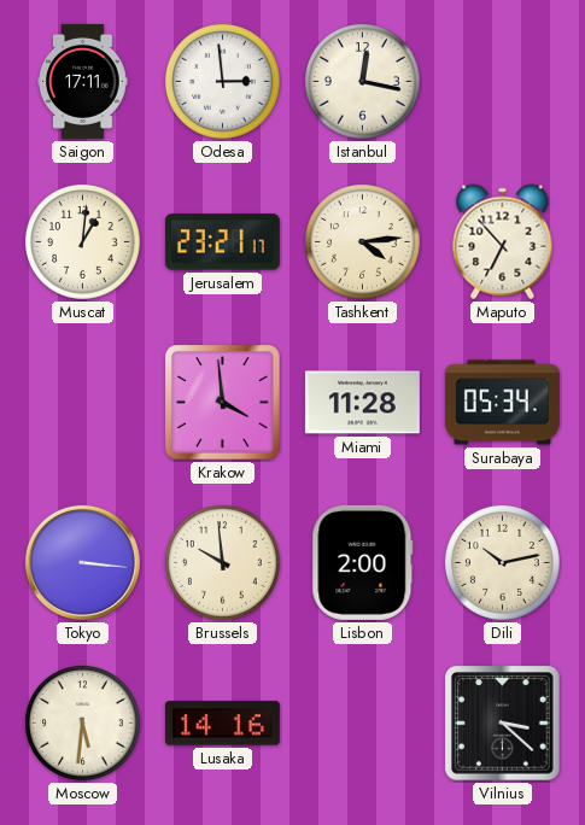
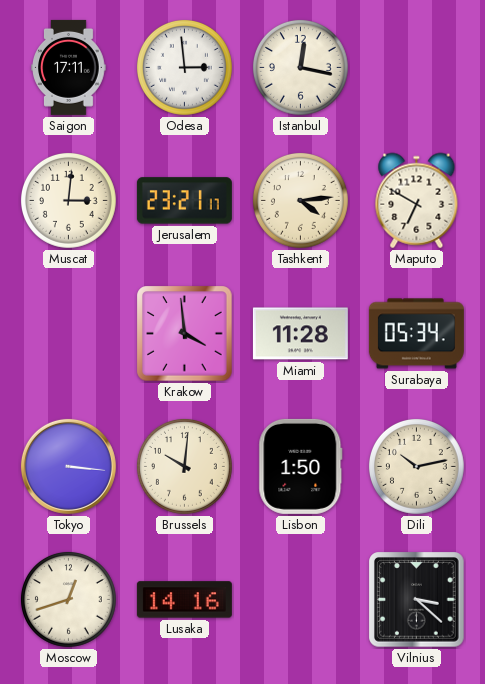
Muscat: 1:01 -> 3:01
Maputo: 6:53 -> 6:50
Brussels: 9:59 -> 10:01
Lisbon: 2:00 -> 1:50
Moscow: 5:31 -> 12:42
